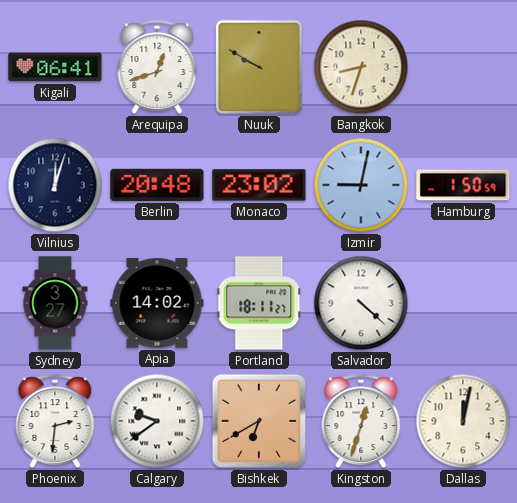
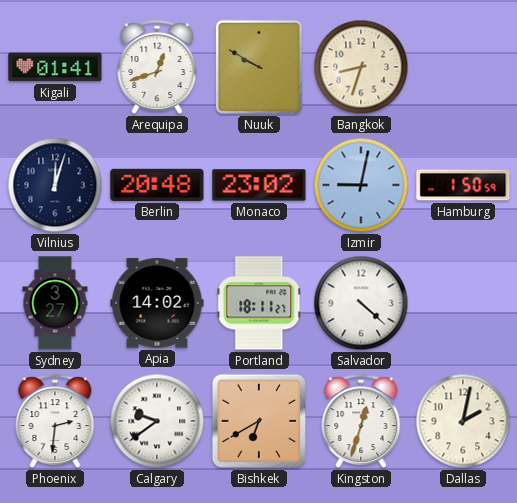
Kigali: 06:41 -> 01:41
Dallas: 12:02 -> 2:02
